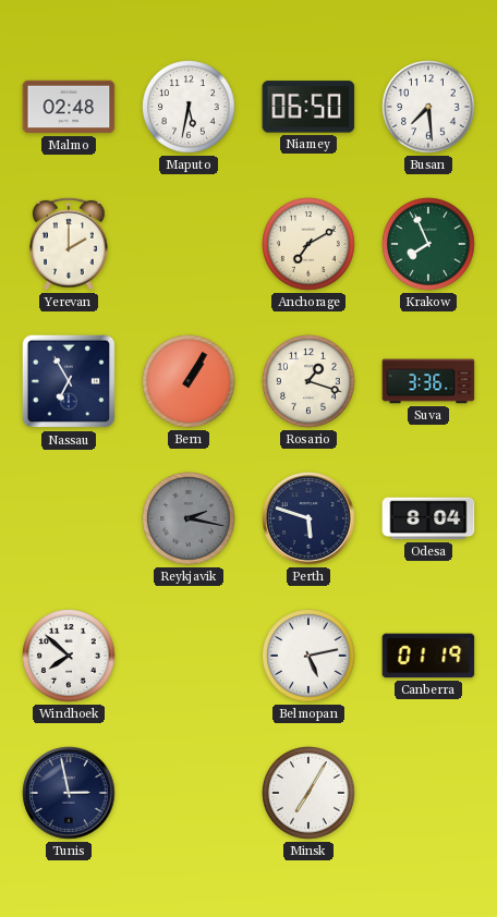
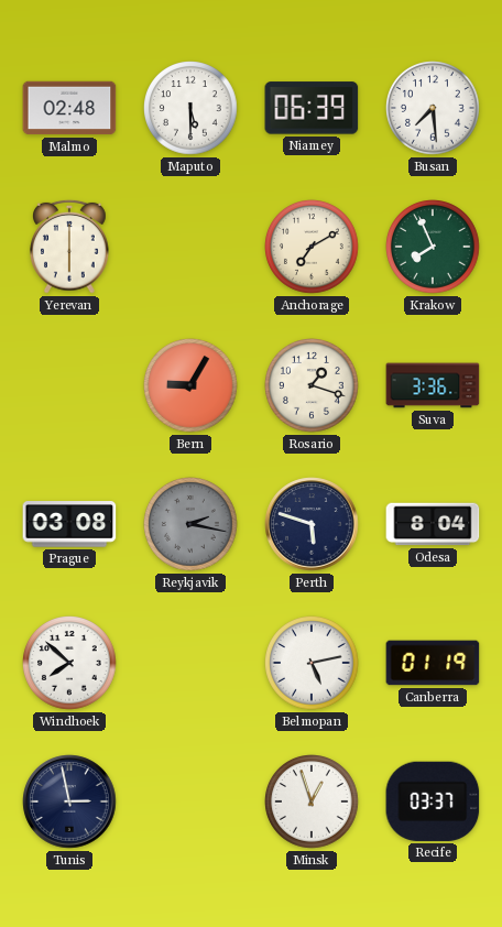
Maputo: 5:32 -> 5:30
Niamey: 06:50 -> 06:39
Yerevan: 2:00 -> 6:00
Nassau: 6:55 -> none
Bern: 1:05 -> 9:05
Prague: none -> 03:08
Minsk: 7:05 -> 12:57
Recife: none -> 03:37
